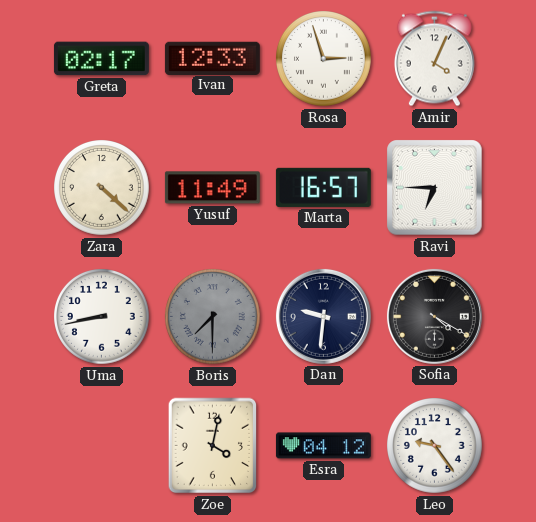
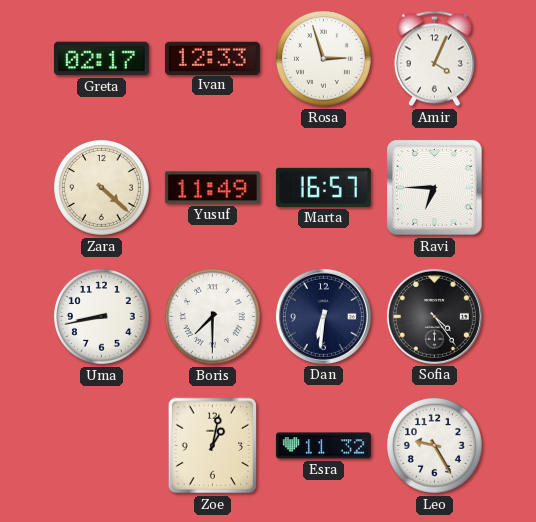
Boris dial: grey -> white
Dan: 9:31 -> 6:31
Sofia: 4:20 -> 4:24
Zoe: 4:02 -> 1:02
Esra: 04:12 -> 11:32
Leo: 9:24 -> 9:25
